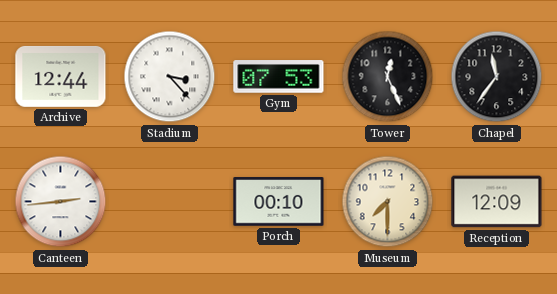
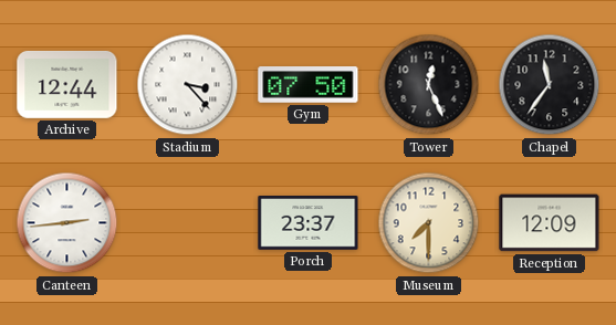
Gym: 07:53 -> 07:50
Porch: 00:10 -> 23:37
